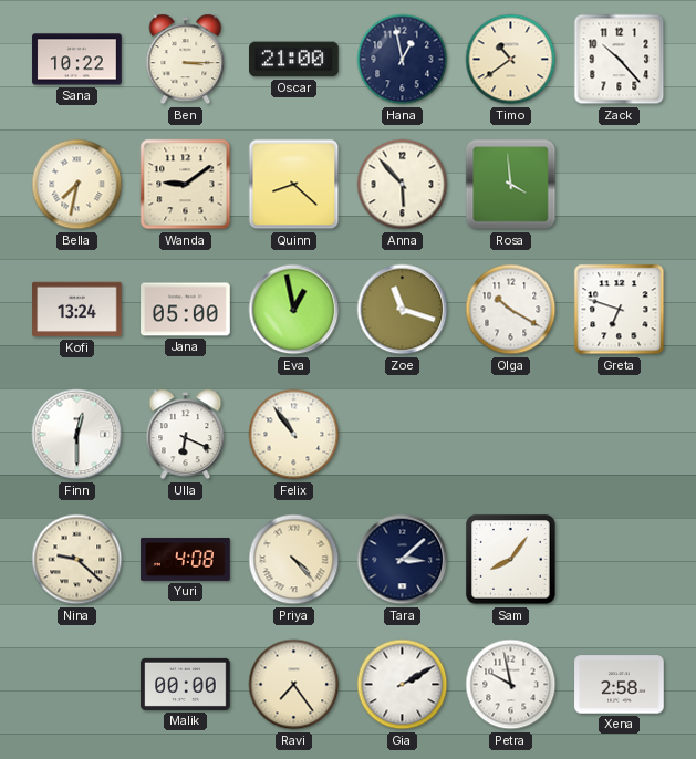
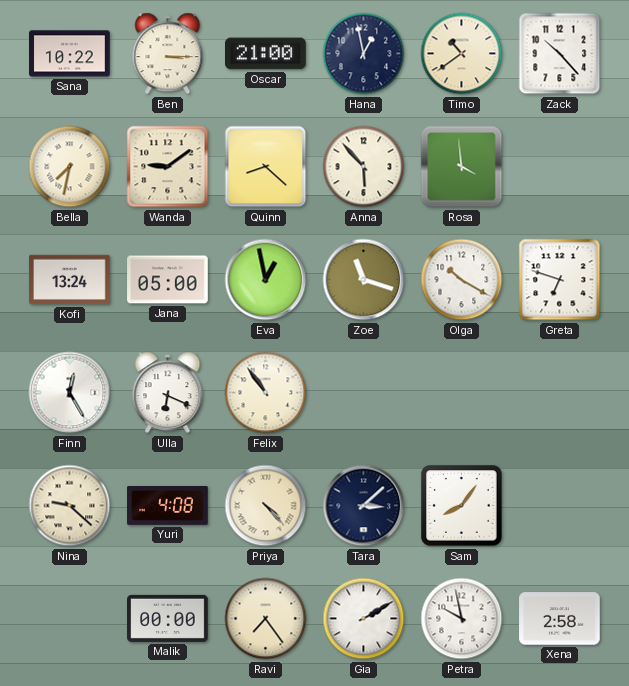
Finn: 12:30 -> 12:25
